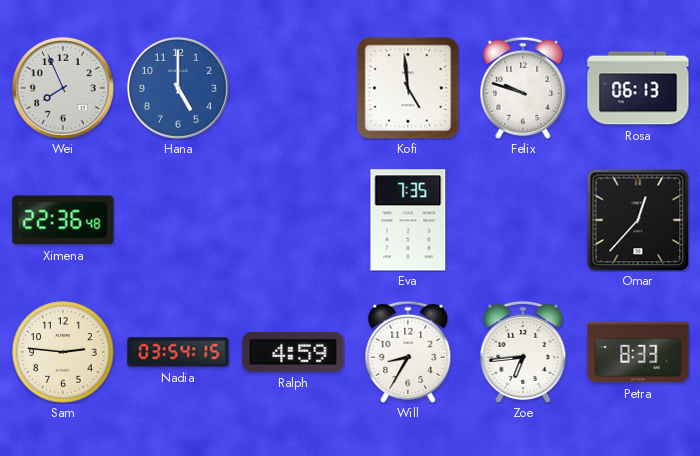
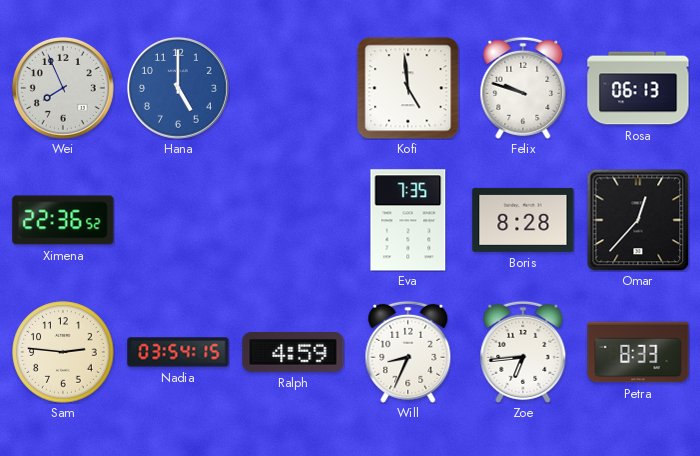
Ximena: 22:36:48 -> 22:36:52
Boris: none -> 8:28
Will: 8:35 -> 8:34
